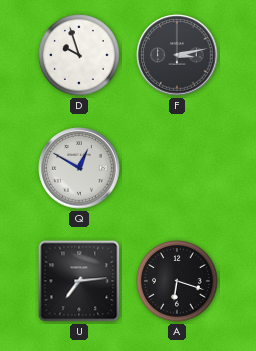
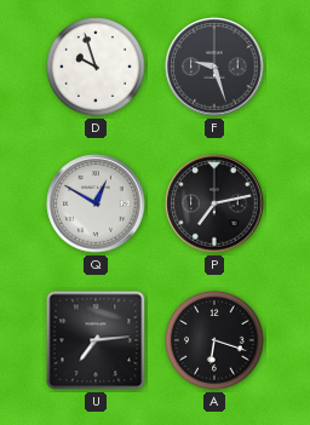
F: 3:13 -> 9:27
P: none -> 7:13
